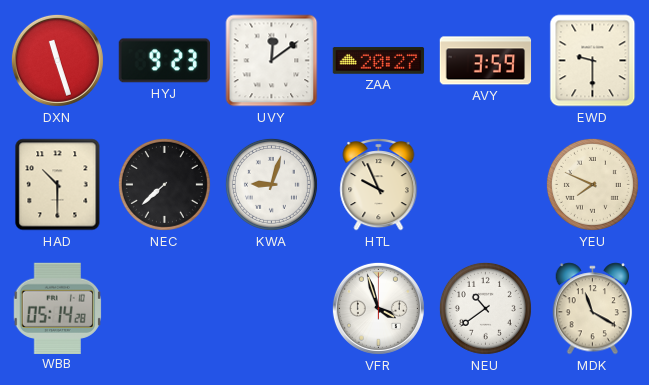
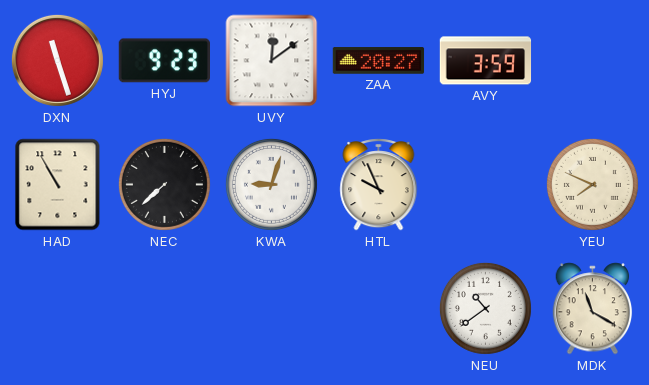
EWD: 9:30 -> none
HAD: 10:30 -> 10:55
WBB: 05:14 -> none
VFR: 3:57 -> none
